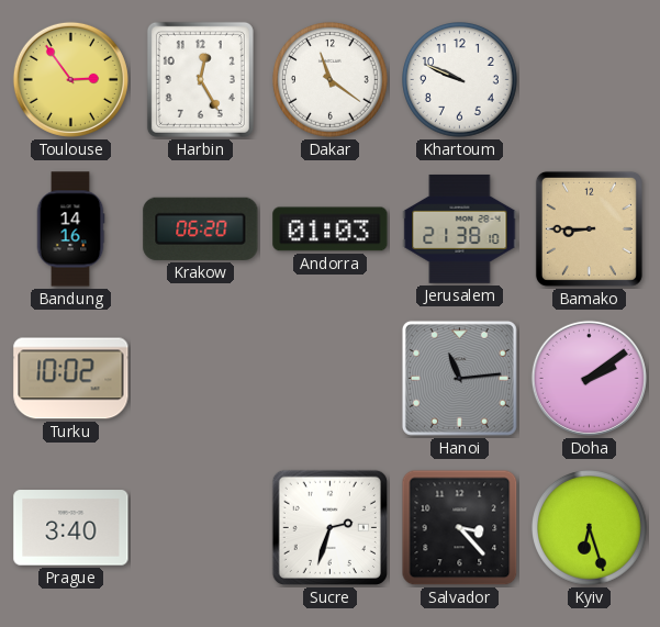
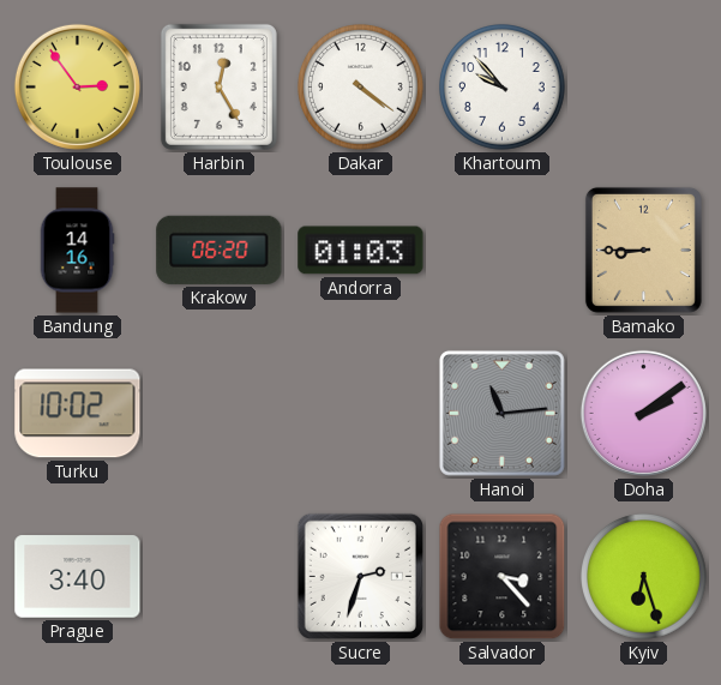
Dakar: 11:21 -> 4:21
Khartoum: 9:49 -> 9:53
Jerusalem: 21:38 -> none
